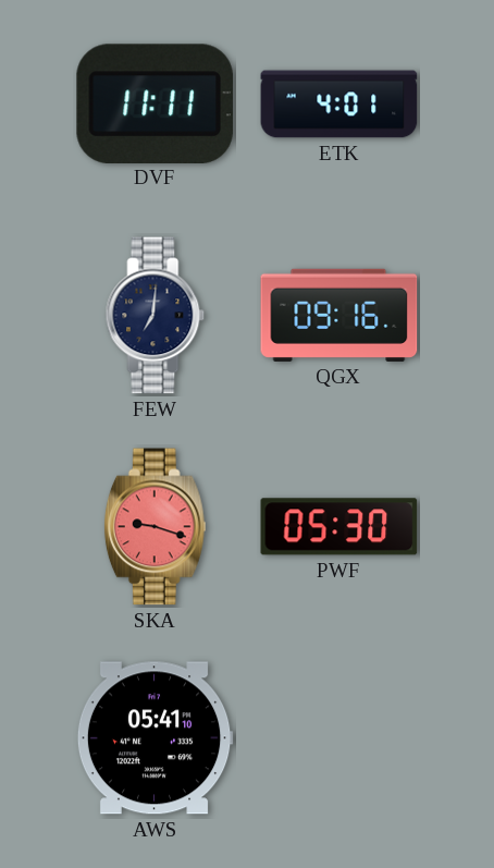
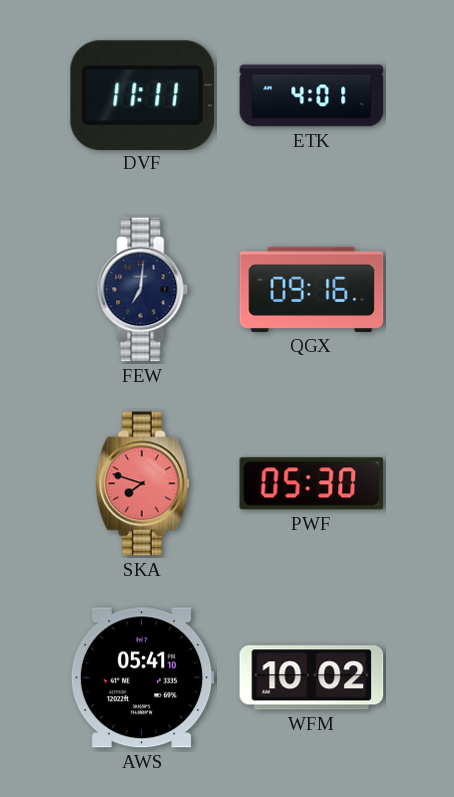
SKA: 9:18 -> 7:48
WFM: none -> 10:02
